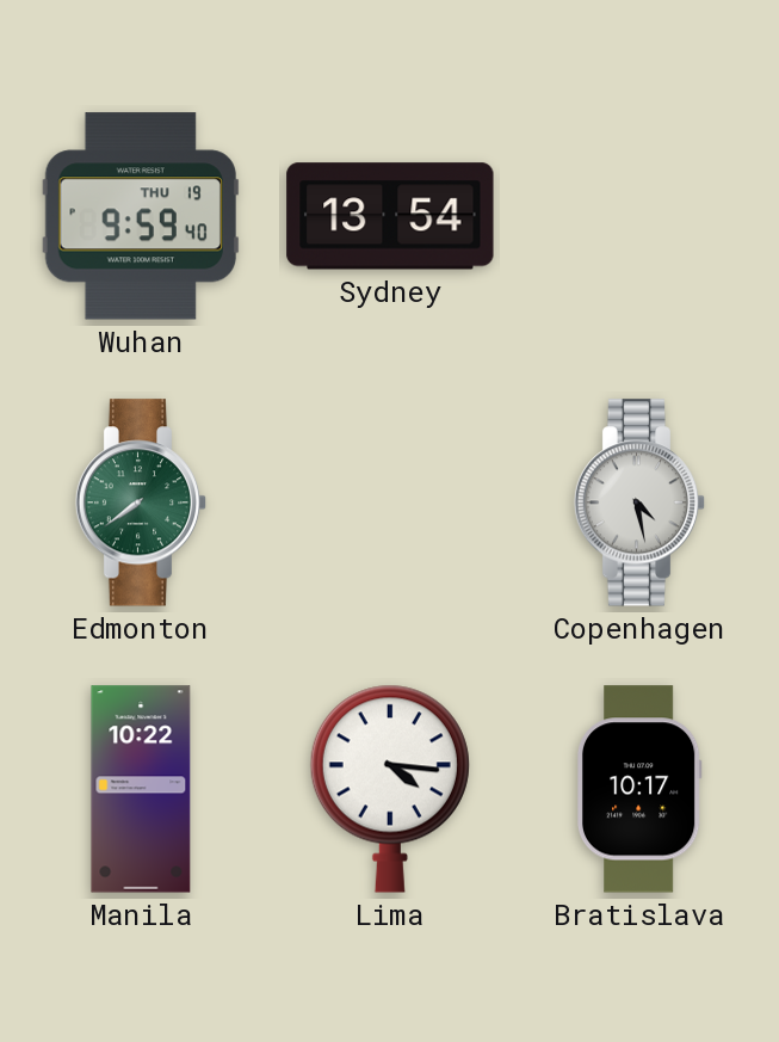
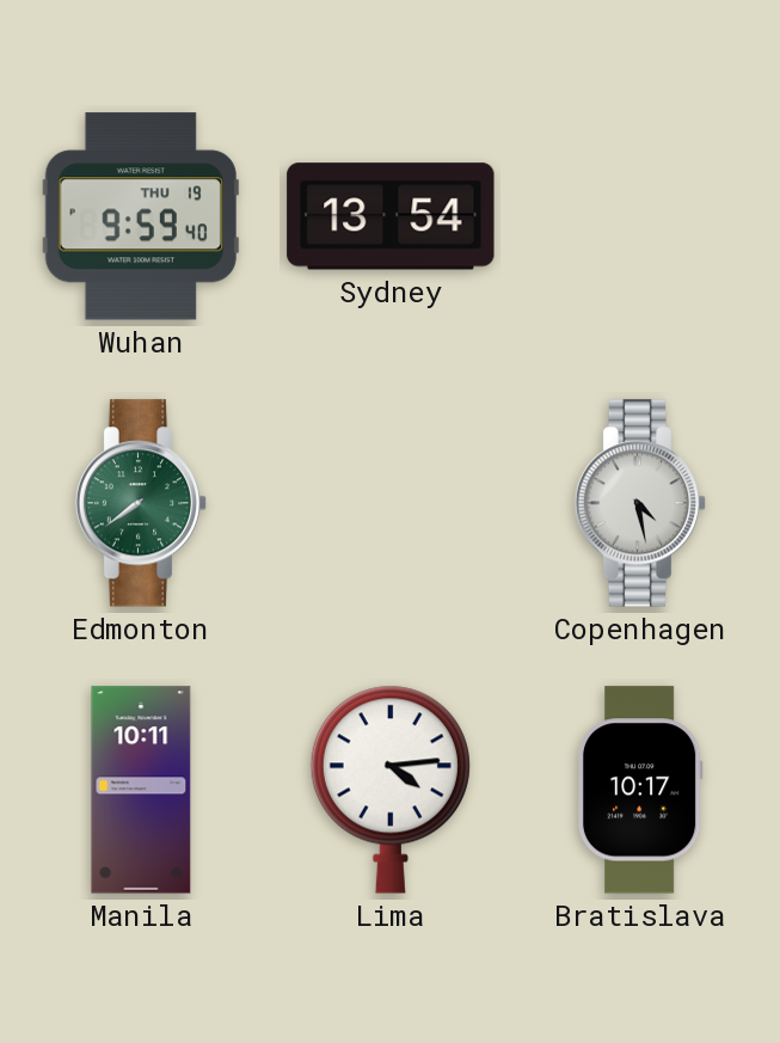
Manila: 10:22 -> 10:11
Lima: 4:16 -> 4:14
